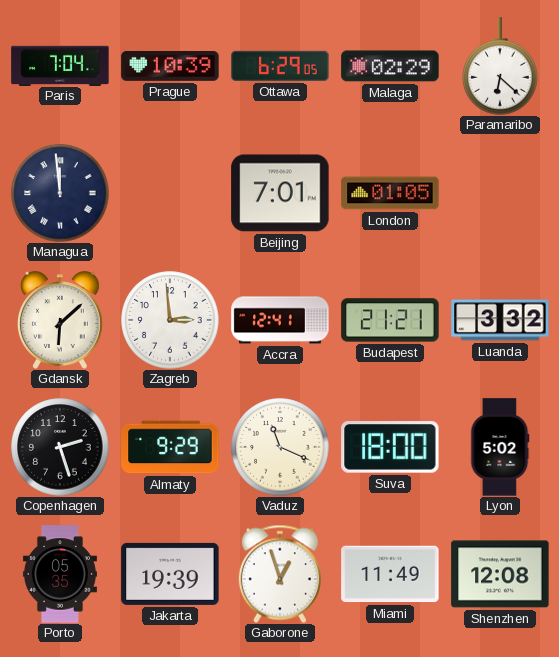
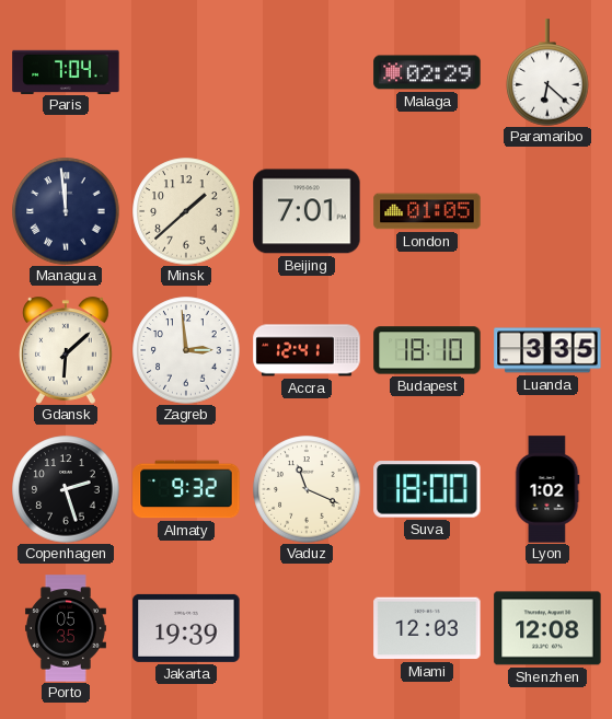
Prague: 10:39 -> none
Ottawa: 6:29 -> none
Minsk: none -> 1:38
Budapest: 21:21 -> 18:10
Luanda: 3:32 -> 3:35
Almaty: 9:29 -> 9:32
Lyon: 5:02 -> 1:02
Gaborone: 12:57 -> none
Miami: 11:49 -> 12:03
